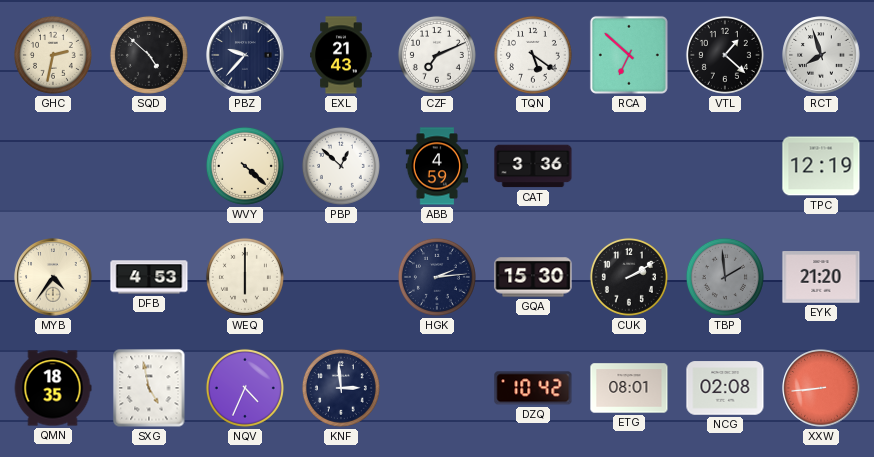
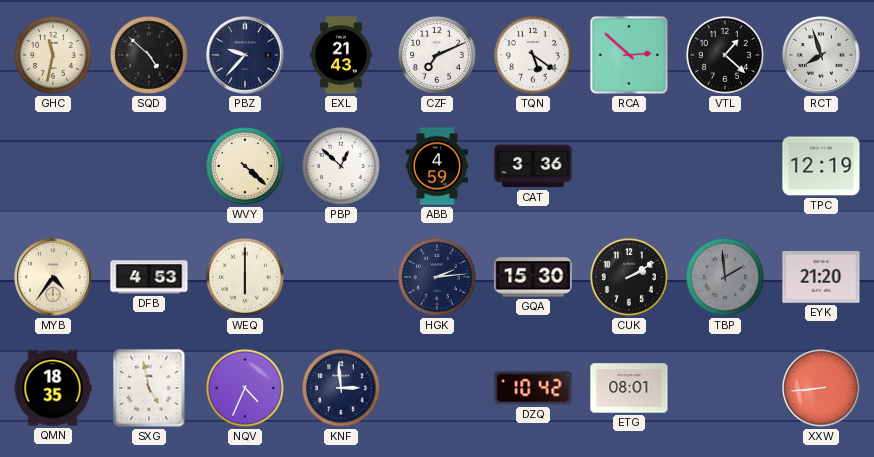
GHC: 2:32 -> 11:32
RCA: 6:52 -> 2:52
NCG: 02:08 -> none
